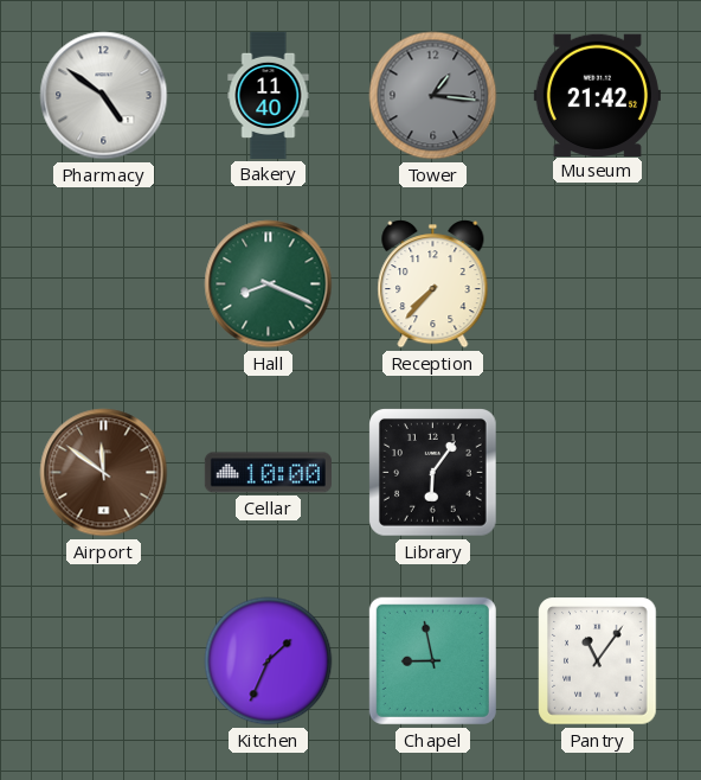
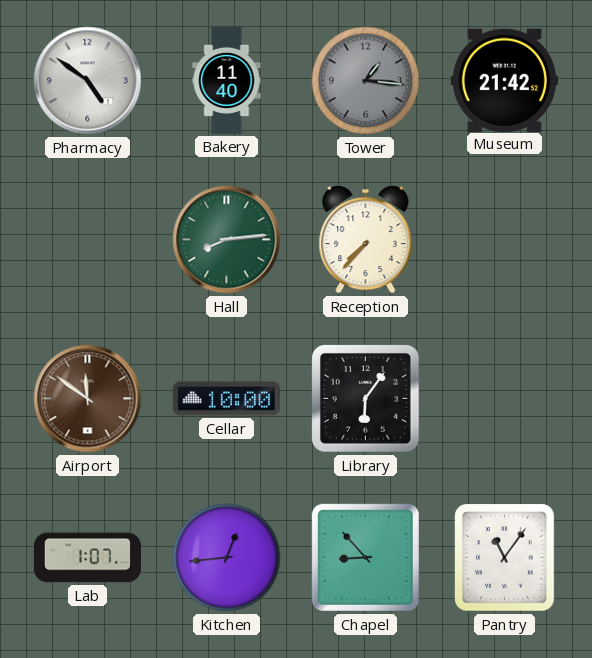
Hall: 8:19 -> 8:14
Lab: none -> 1:07
Kitchen: 1:34 -> 12:44
Chapel: 8:58 -> 8:53
